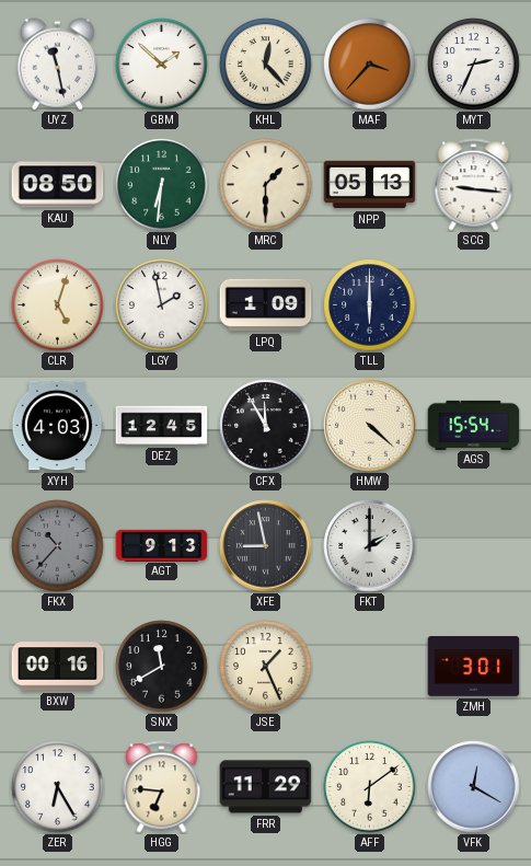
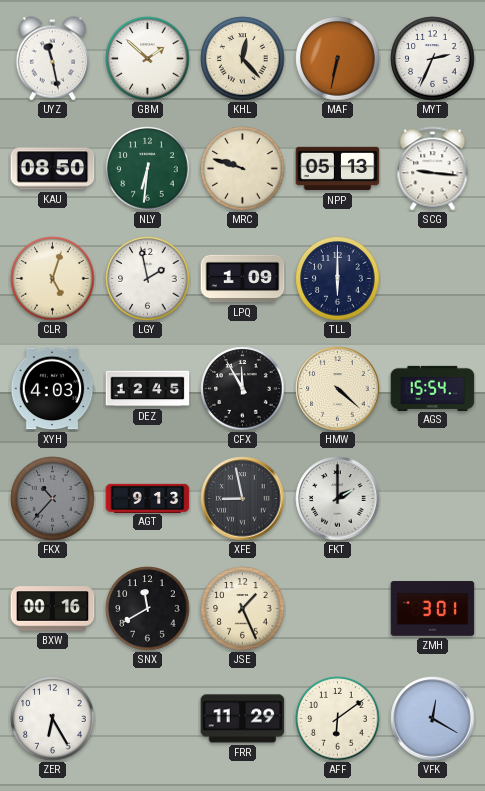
MAF: 3:37 -> 6:32
MRC: 1:30 -> 9:48
HGG: 6:46 -> none
